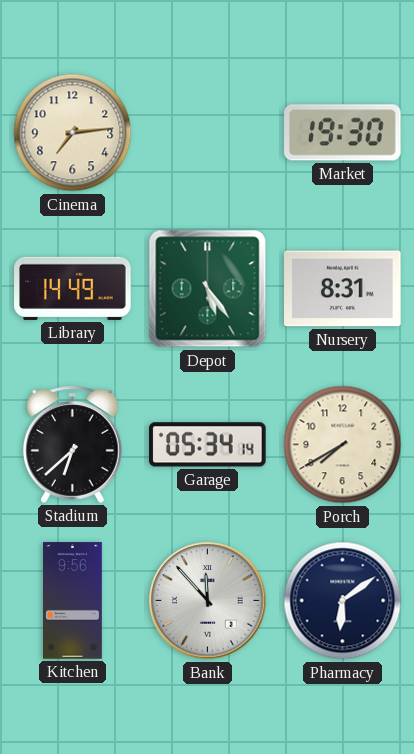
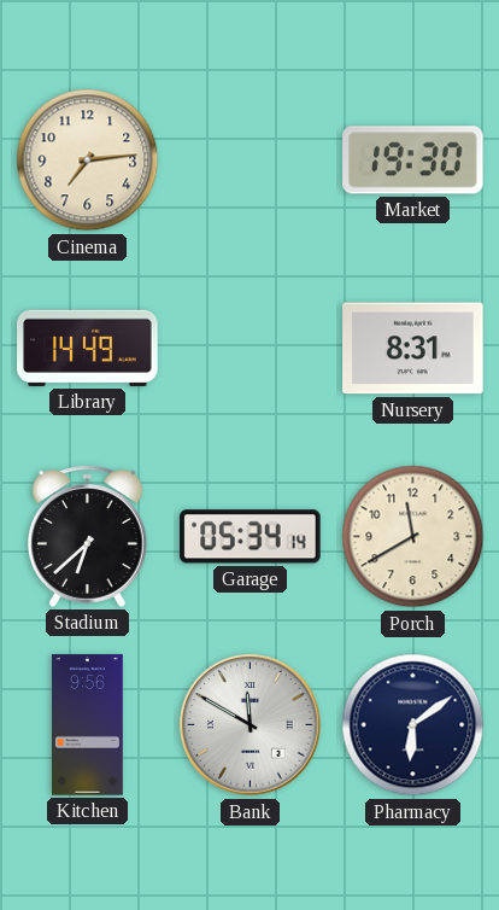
Depot: 5:24 -> none
Porch: 7:40 -> 11:40
Bank: 11:53 -> 11:50
